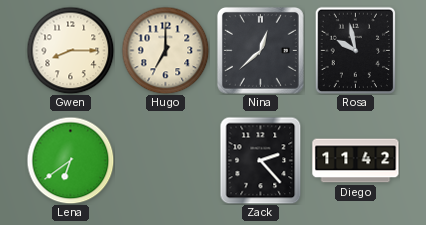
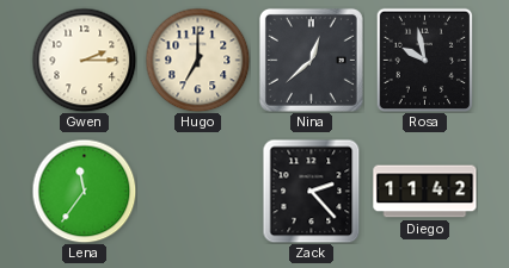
Gwen: 8:15 -> 2:15
Lena: 6:39 -> 11:36
